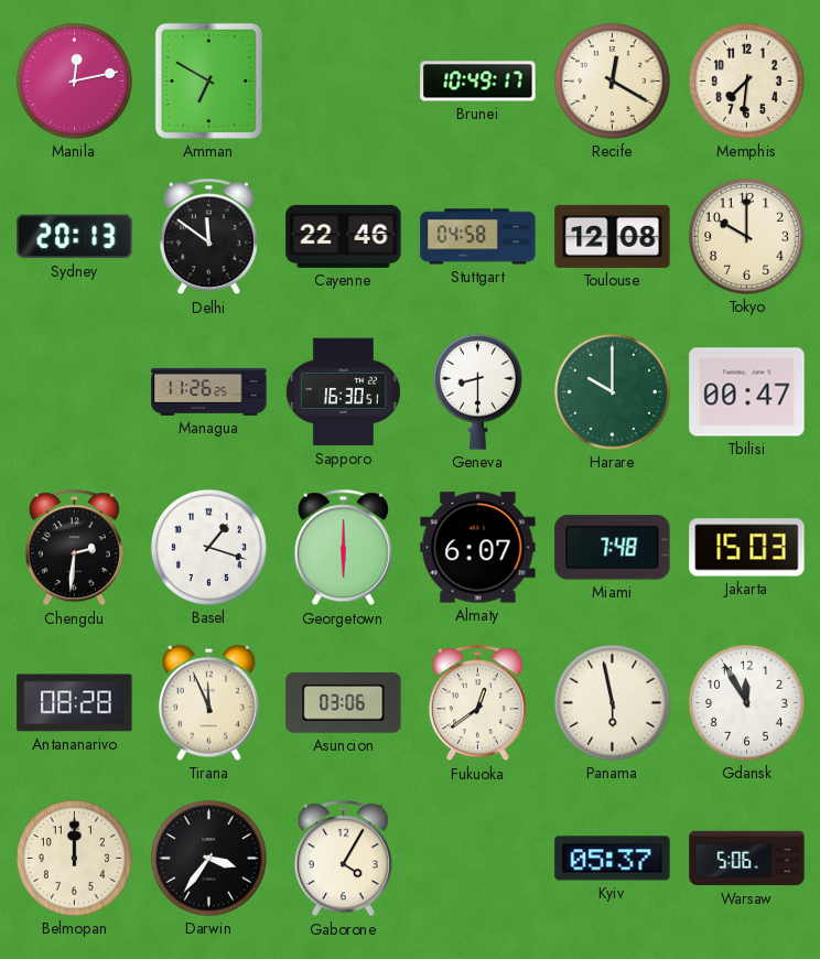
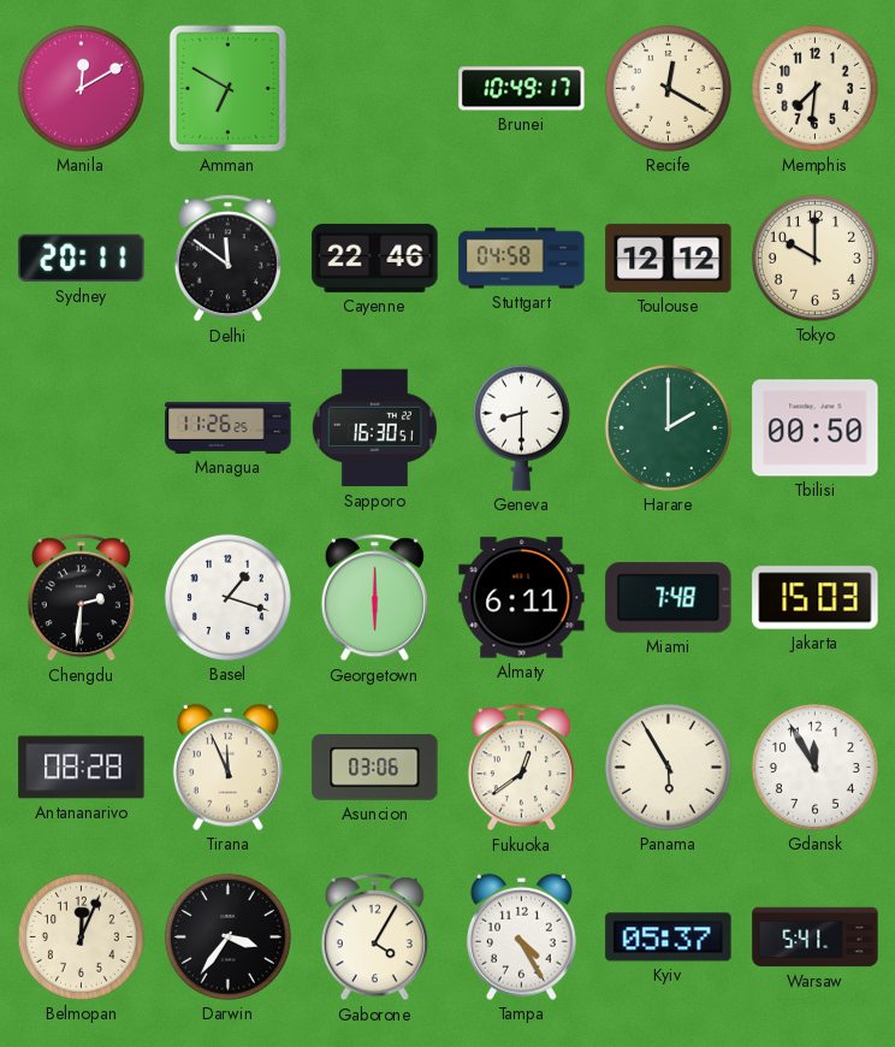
Manila: 12:13 -> 12:10
Sydney: 20:13 -> 20:11
Toulouse: 12:08 -> 12:12
Harare: 10:00 -> 2:00
Tbilisi: 00:47 -> 00:50
Almaty: 6:07 -> 6:11
Panama: 5:58 -> 5:55
Belmopan: 12:00 -> 12:04
Tampa: none -> 4:25
Warsaw: 5:06 -> 5:41
